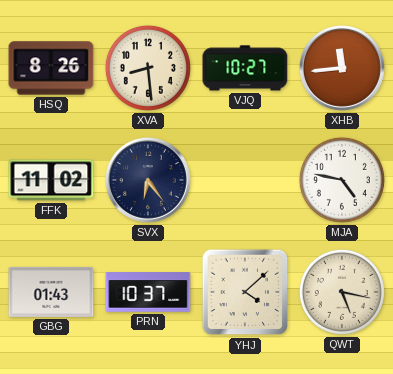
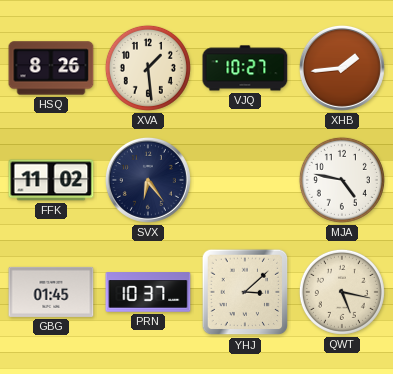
XVA: 8:29 -> 1:29
XHB: 11:44 -> 1:44
GBG: 01:43 -> 01:45
YHJ: 4:08 -> 3:08
